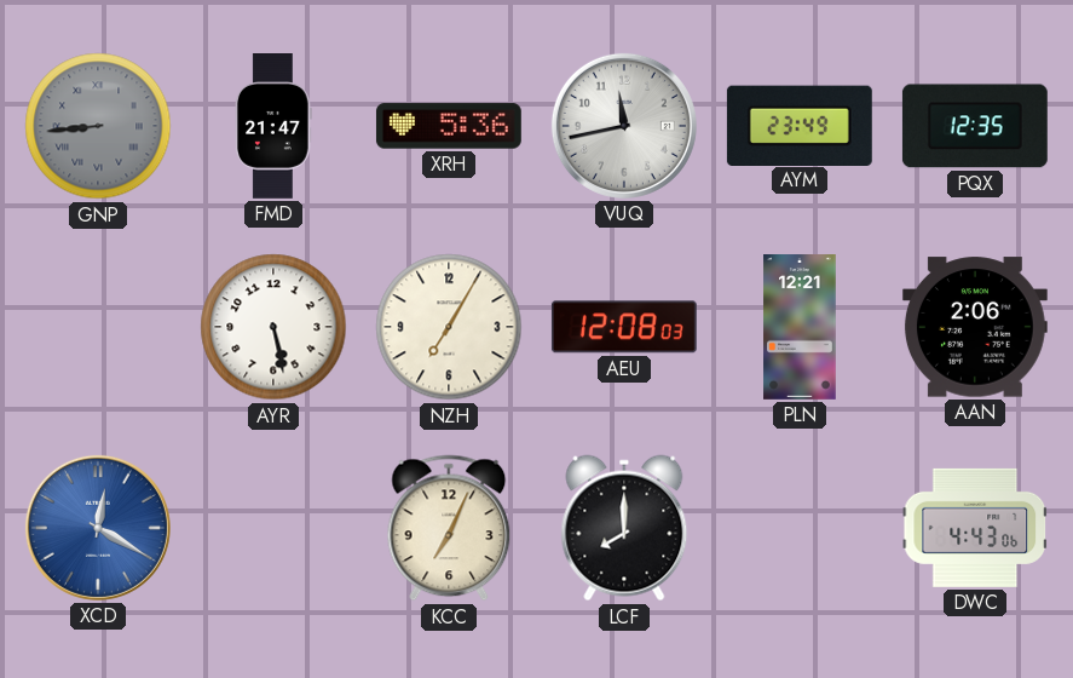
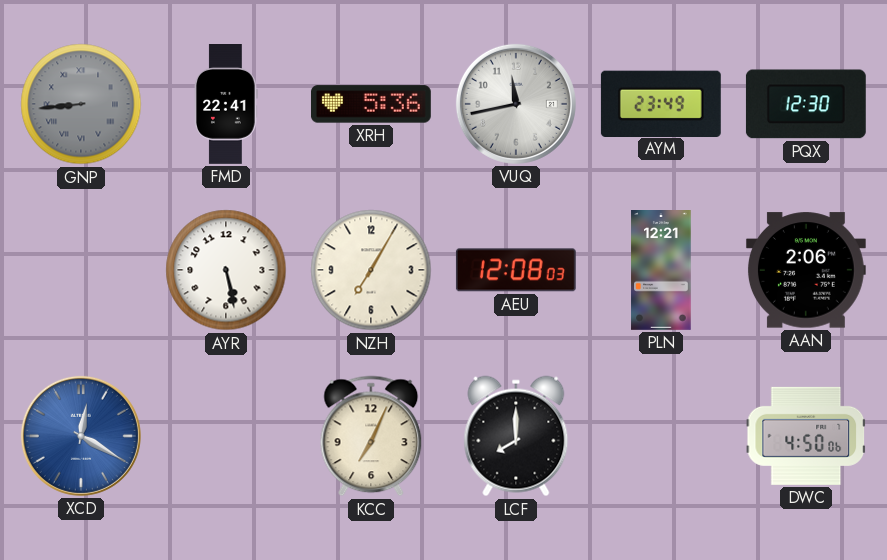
FMD: 21:47 -> 22:41
PQX: 12:35 -> 12:30
DWC: 4:43 -> 4:50
